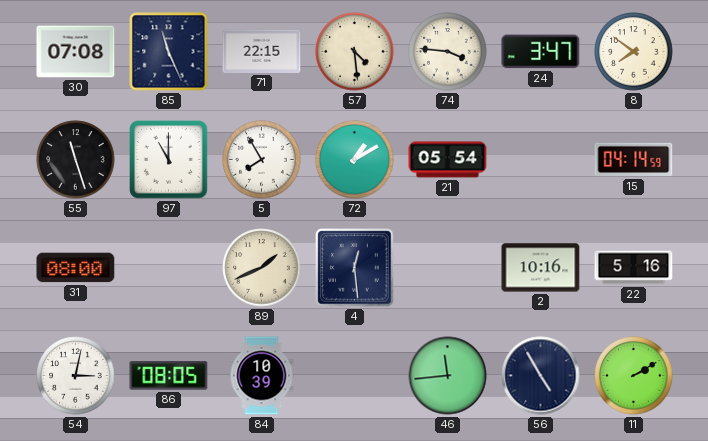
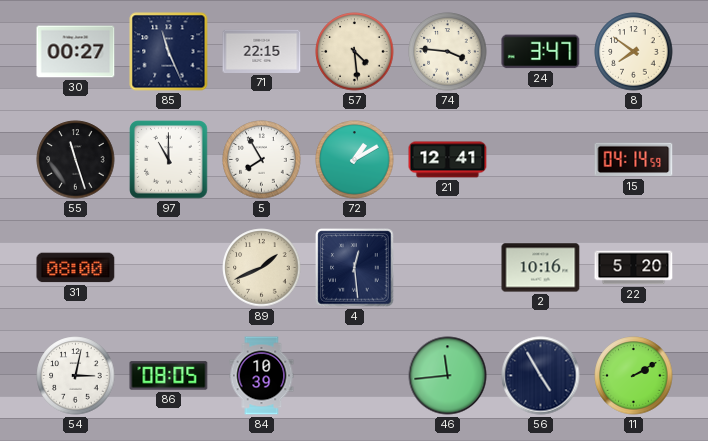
30: 07:08 -> 00:27
21: 05:54 -> 12:41
22: 5:16 -> 5:20
